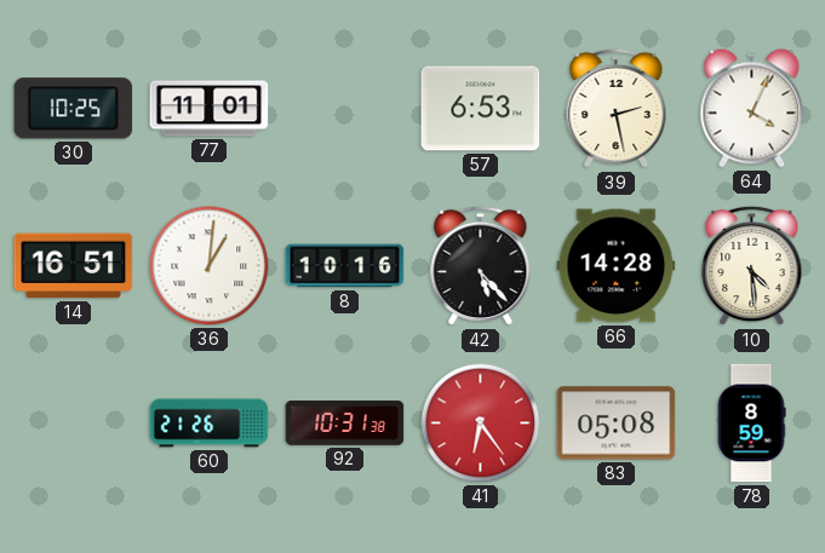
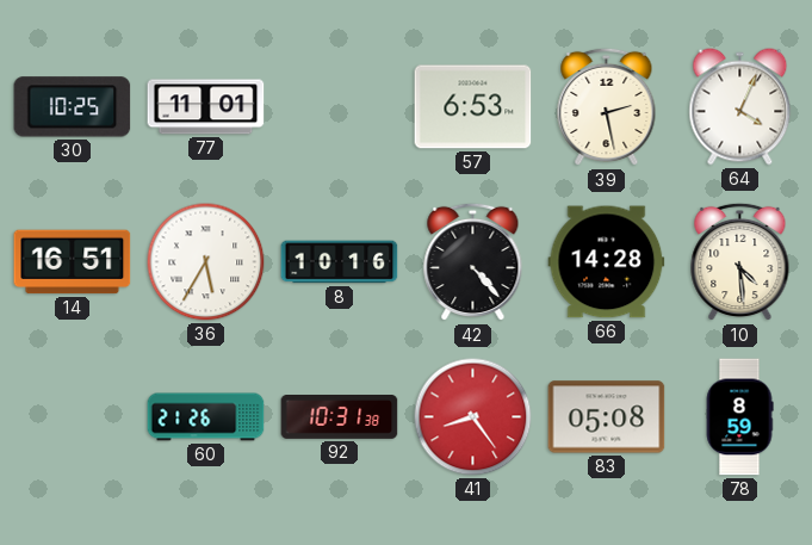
36: 1:01 -> 5:35
42: 5:23 -> 4:23
41: 6:24 -> 8:24
